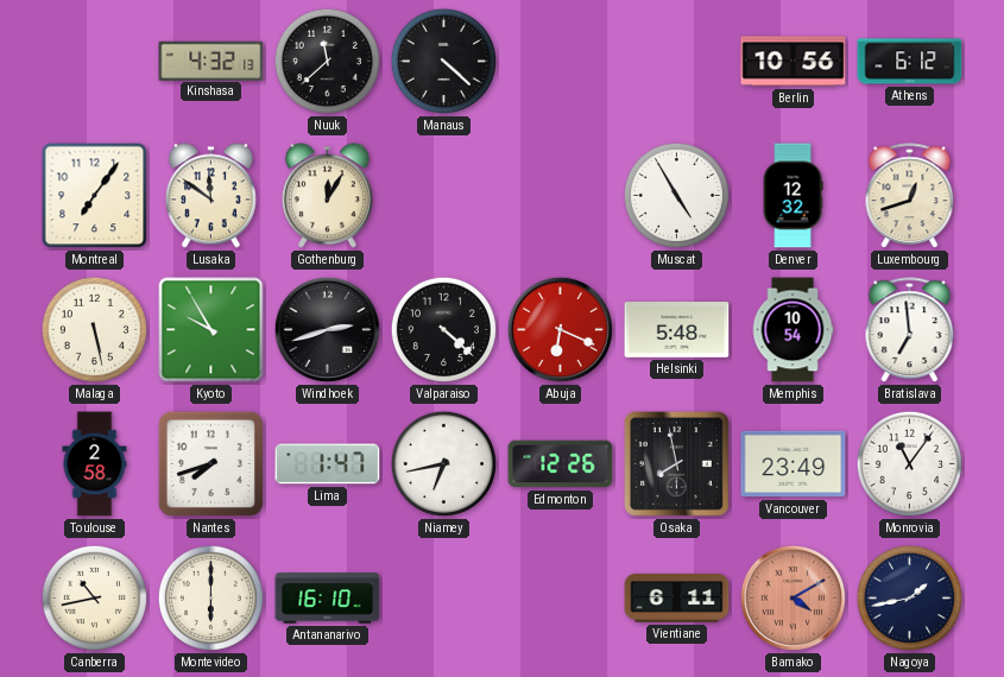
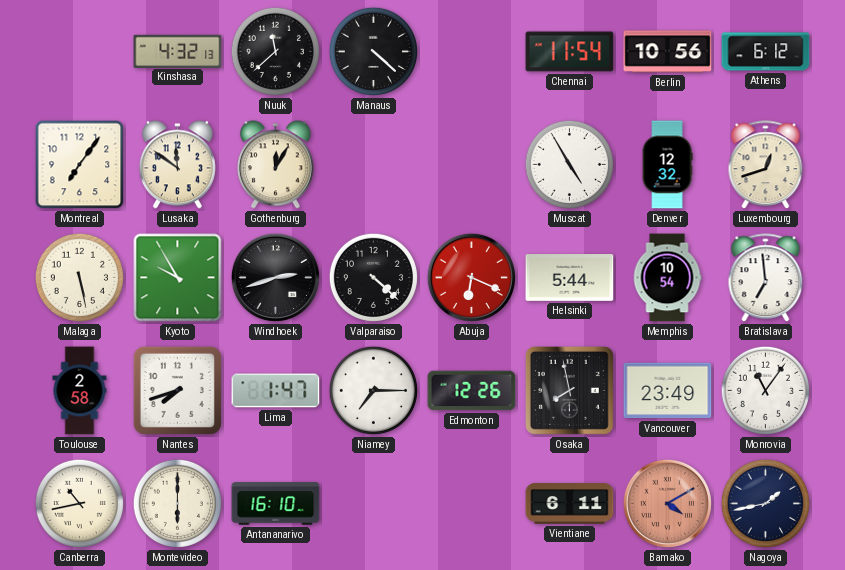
Chennai: none -> 11:54
Helsinki: 5:48 -> 5:44
Niamey: 6:43 -> 7:15
